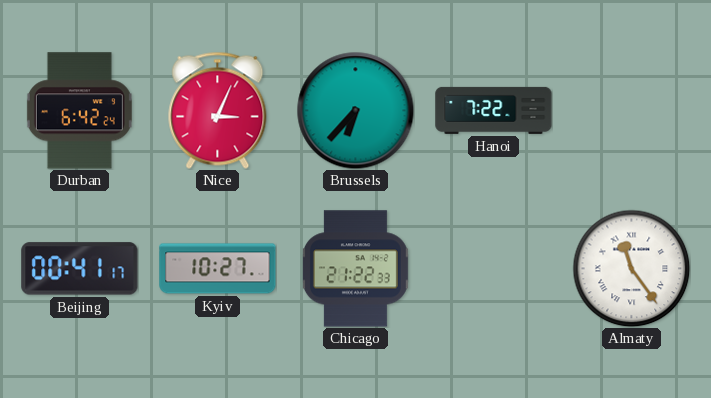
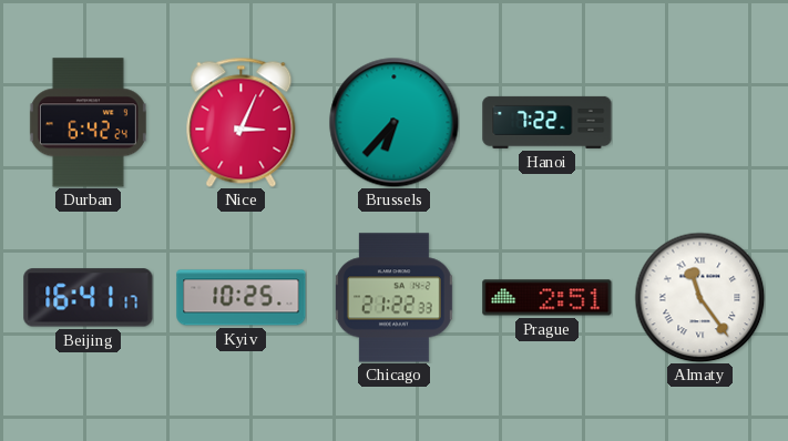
Beijing: 00:41 -> 16:41
Kyiv: 10:27 -> 10:25
Prague: none -> 2:51
